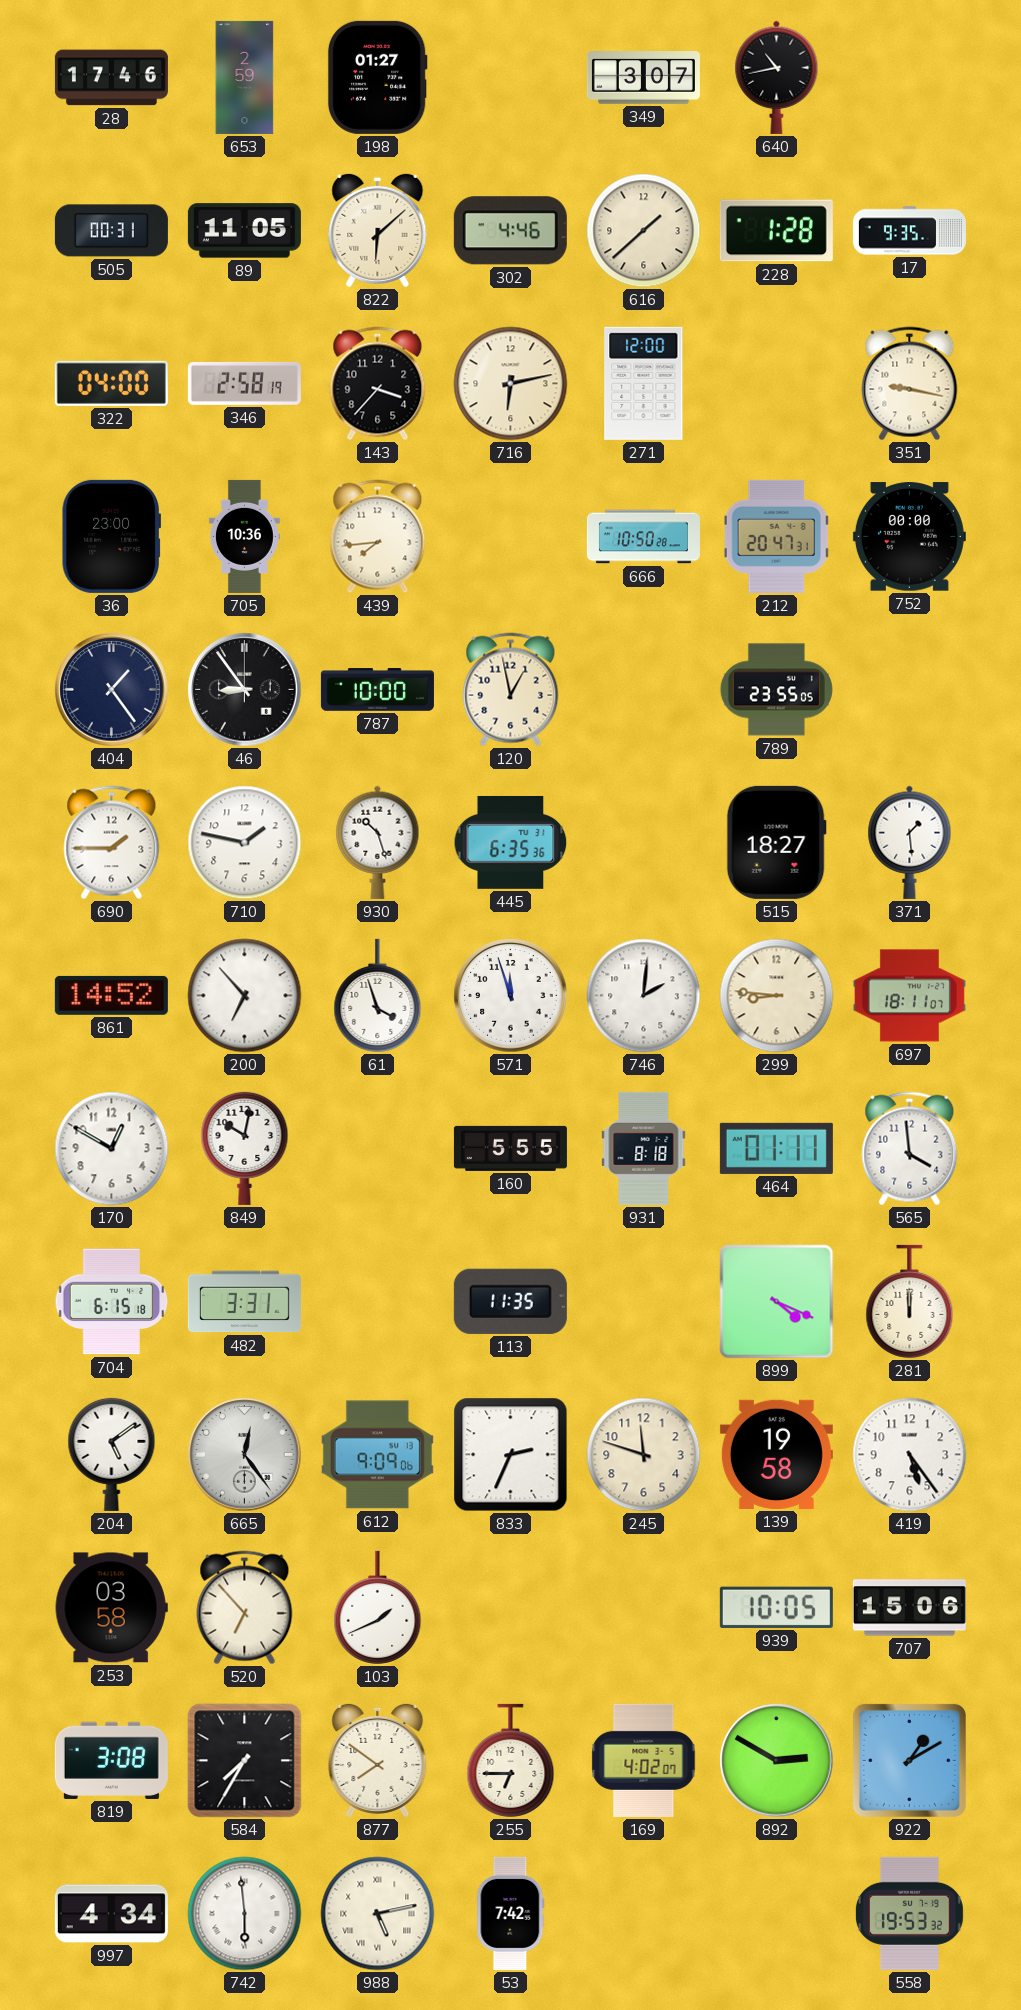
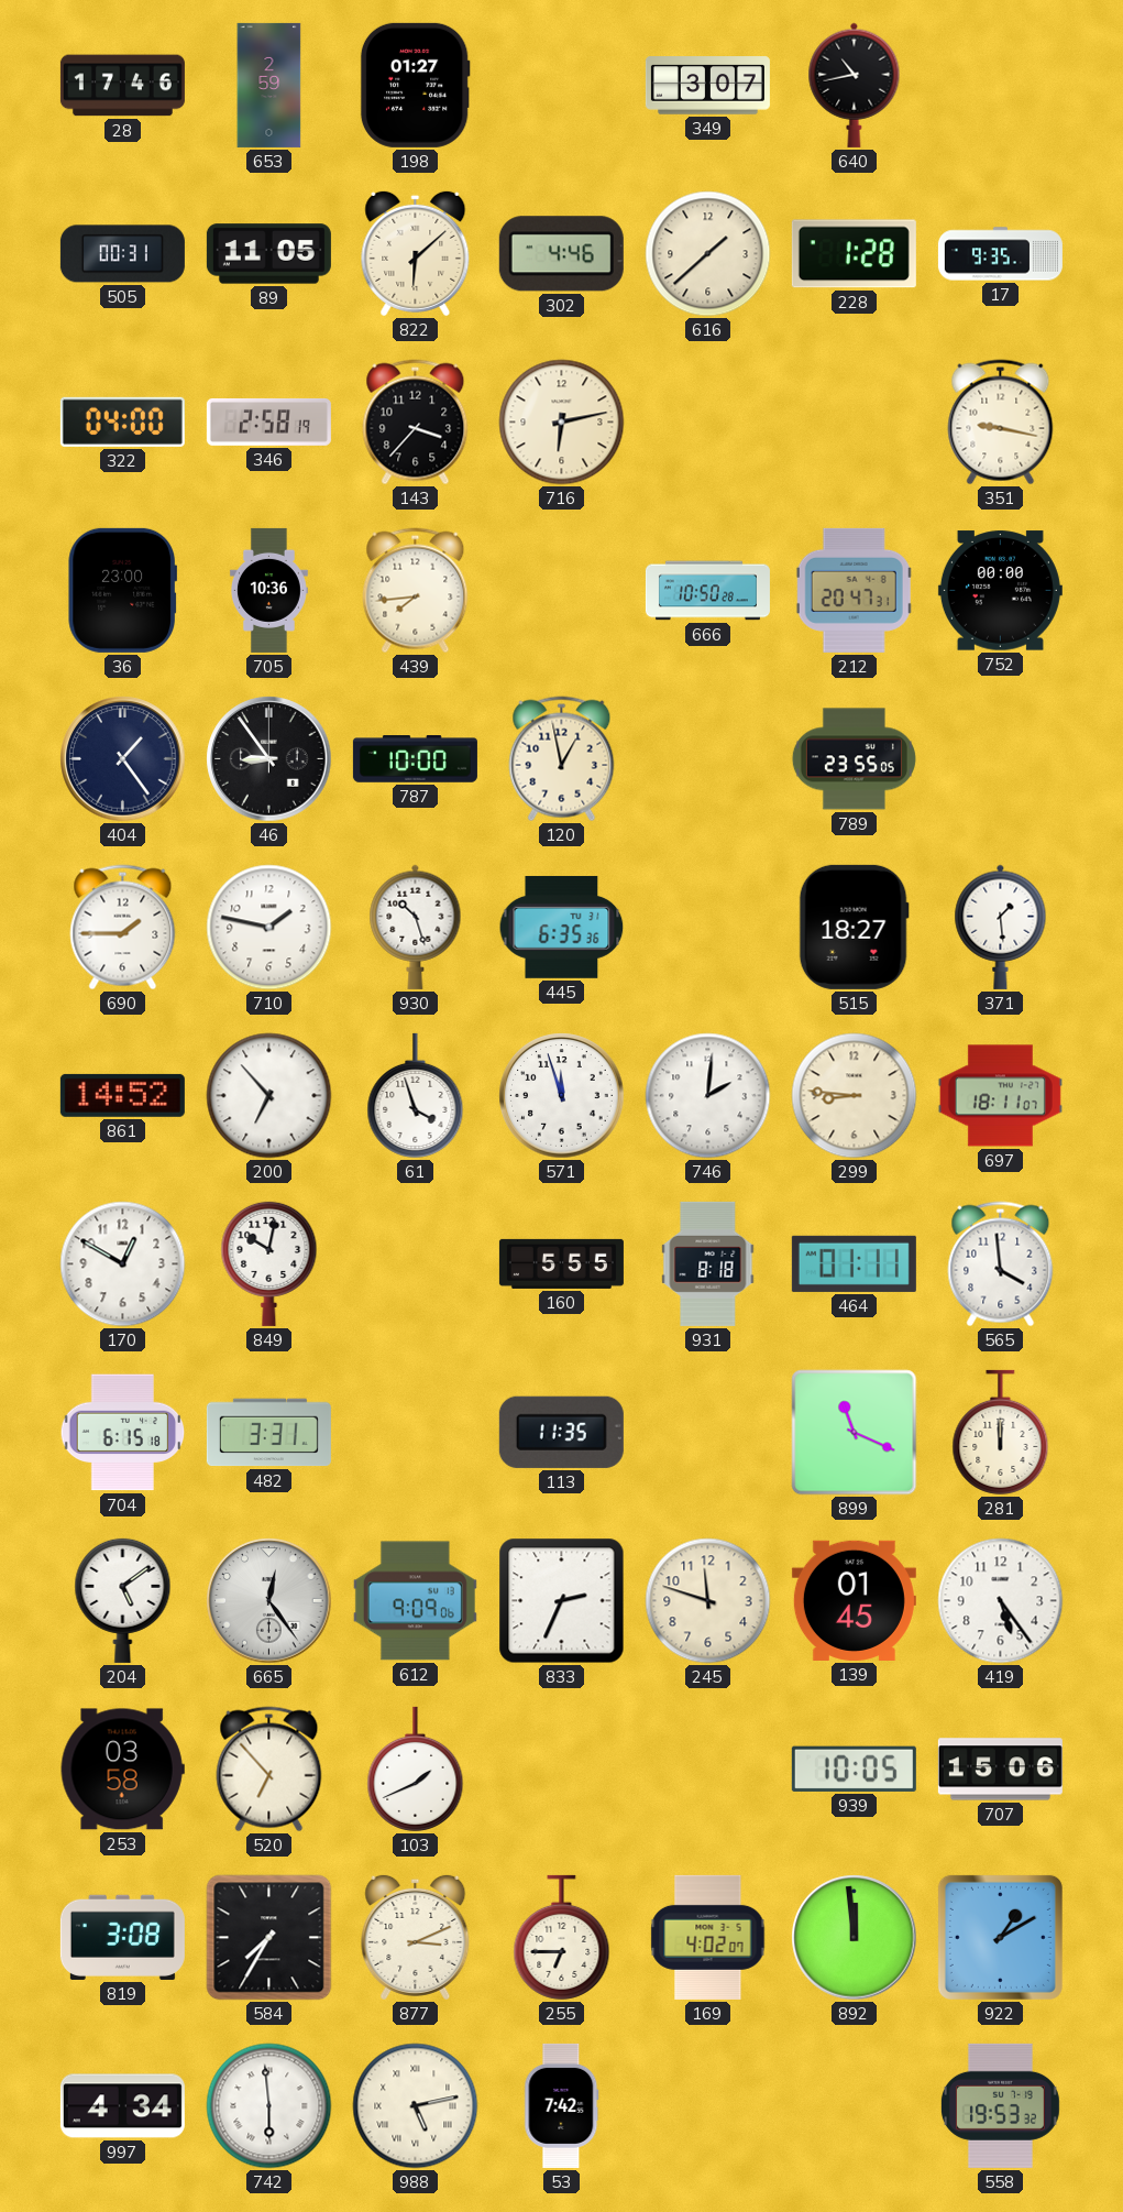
271: 12:00 -> none
899: 4:19 -> 11:19
139: 19:58 -> 01:45
877: 7:51 -> 3:11
892: 2:50 -> 11:59
